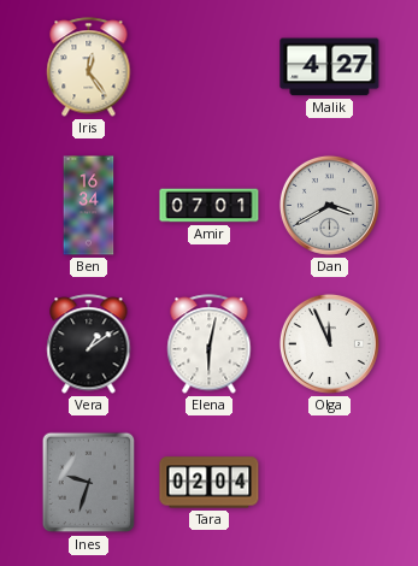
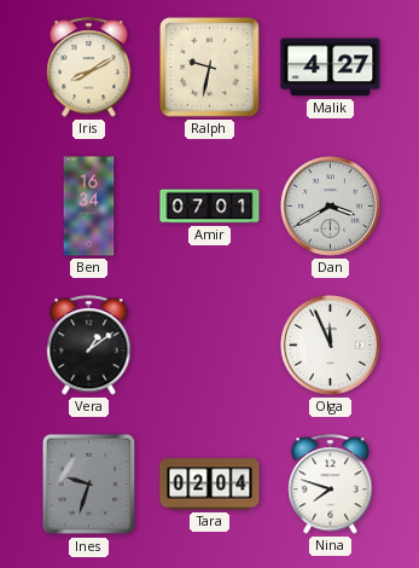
Iris: 12:24 -> 8:10
Ralph: none -> 9:32
Elena: 6:02 -> none
Nina: none -> 7:48
